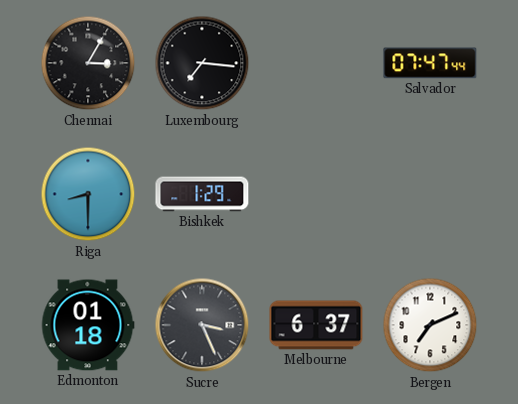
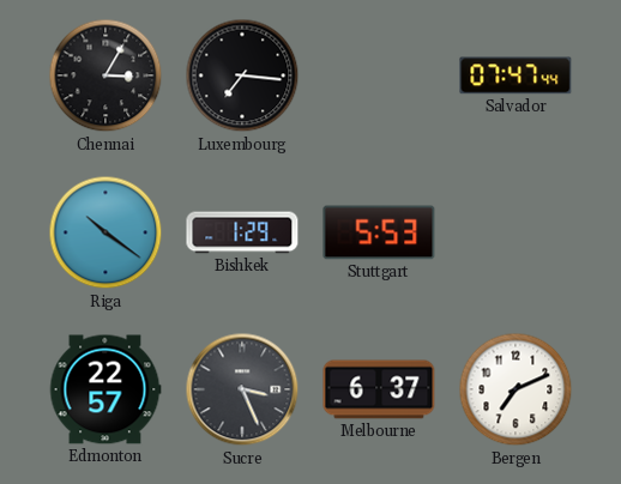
Riga: 8:30 -> 10:21
Stuttgart: none -> 5:53
Edmonton: 01:18 -> 22:57
